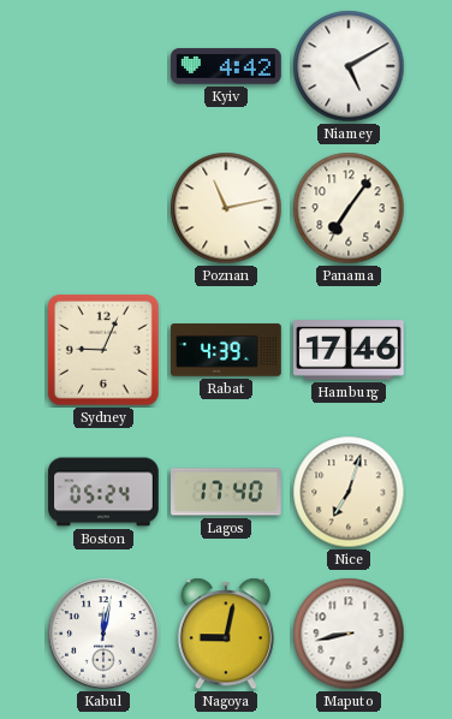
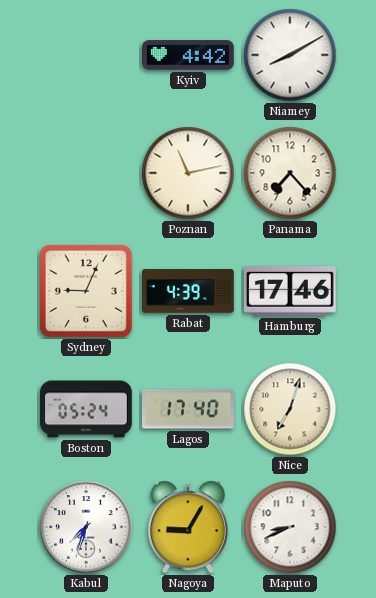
Niamey: 5:10 -> 8:10
Panama: 7:06 -> 7:23
Kabul: 12:02 -> 7:33
Nagoya: 9:02 -> 9:05
Maputo: 8:43 -> 8:41
